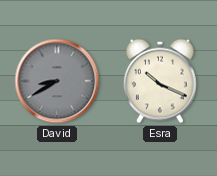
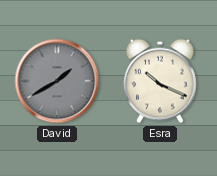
David: 8:40 -> 1:40
